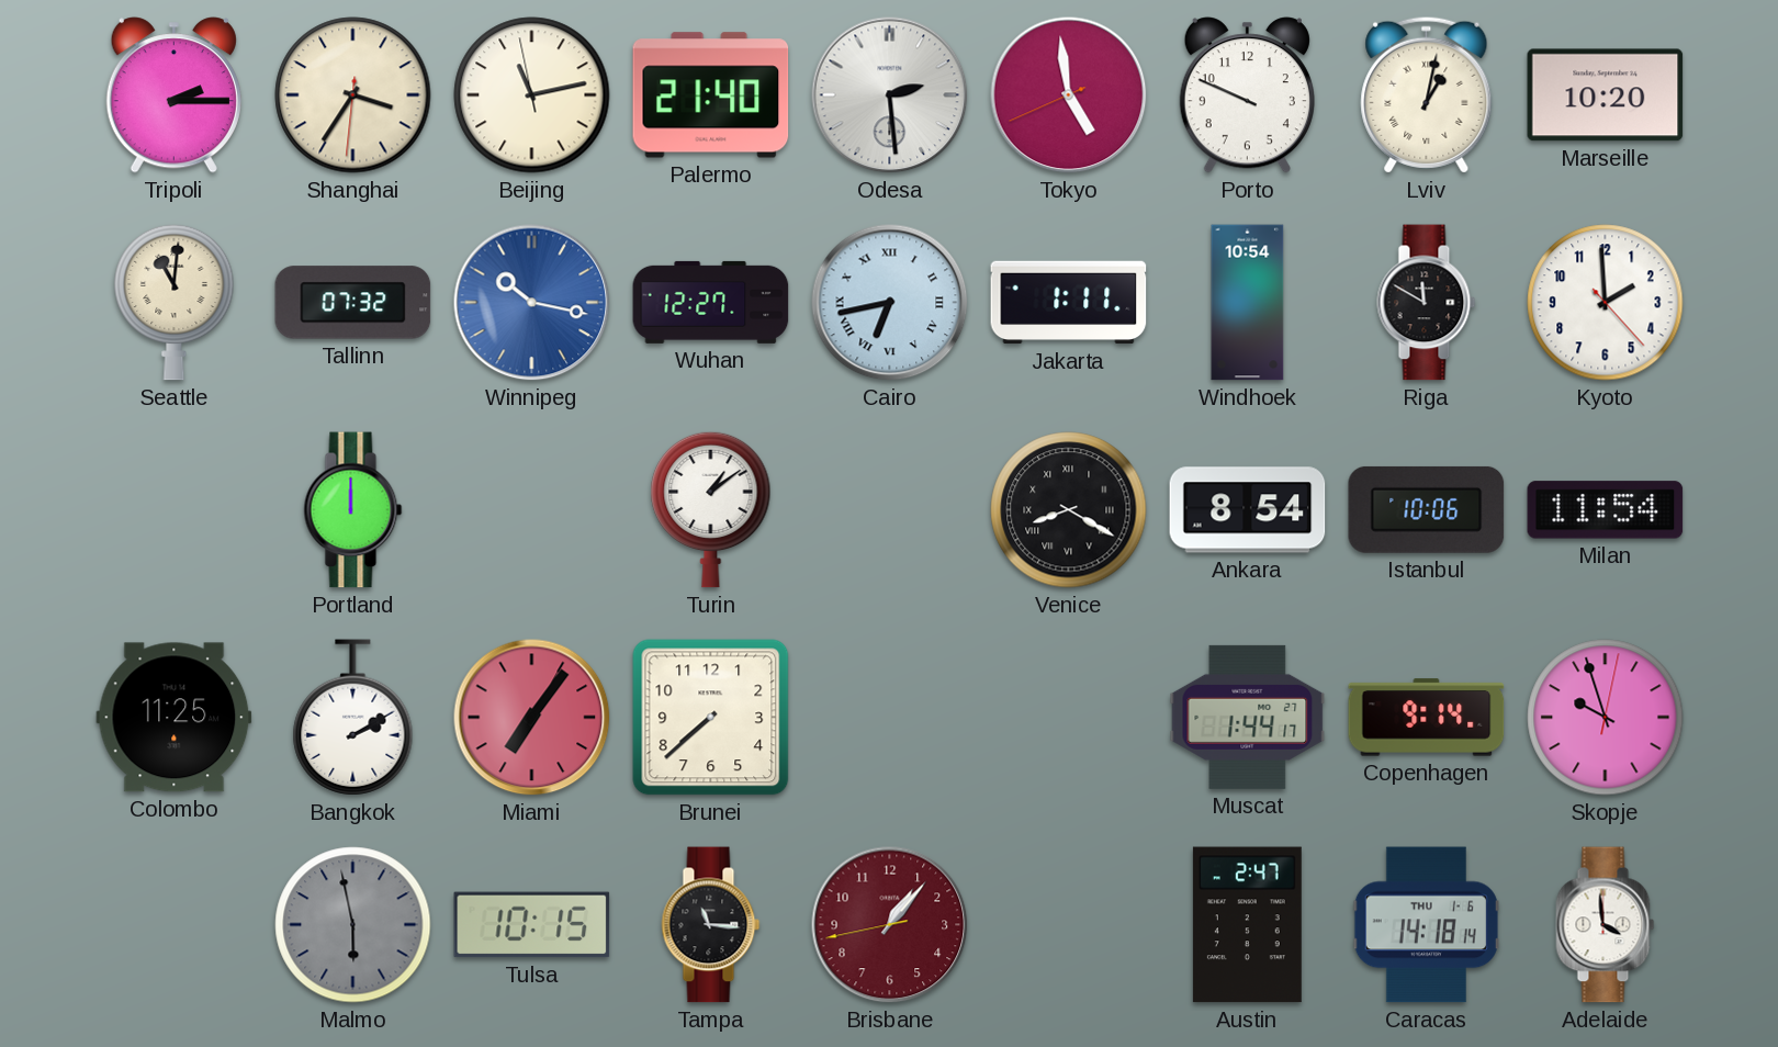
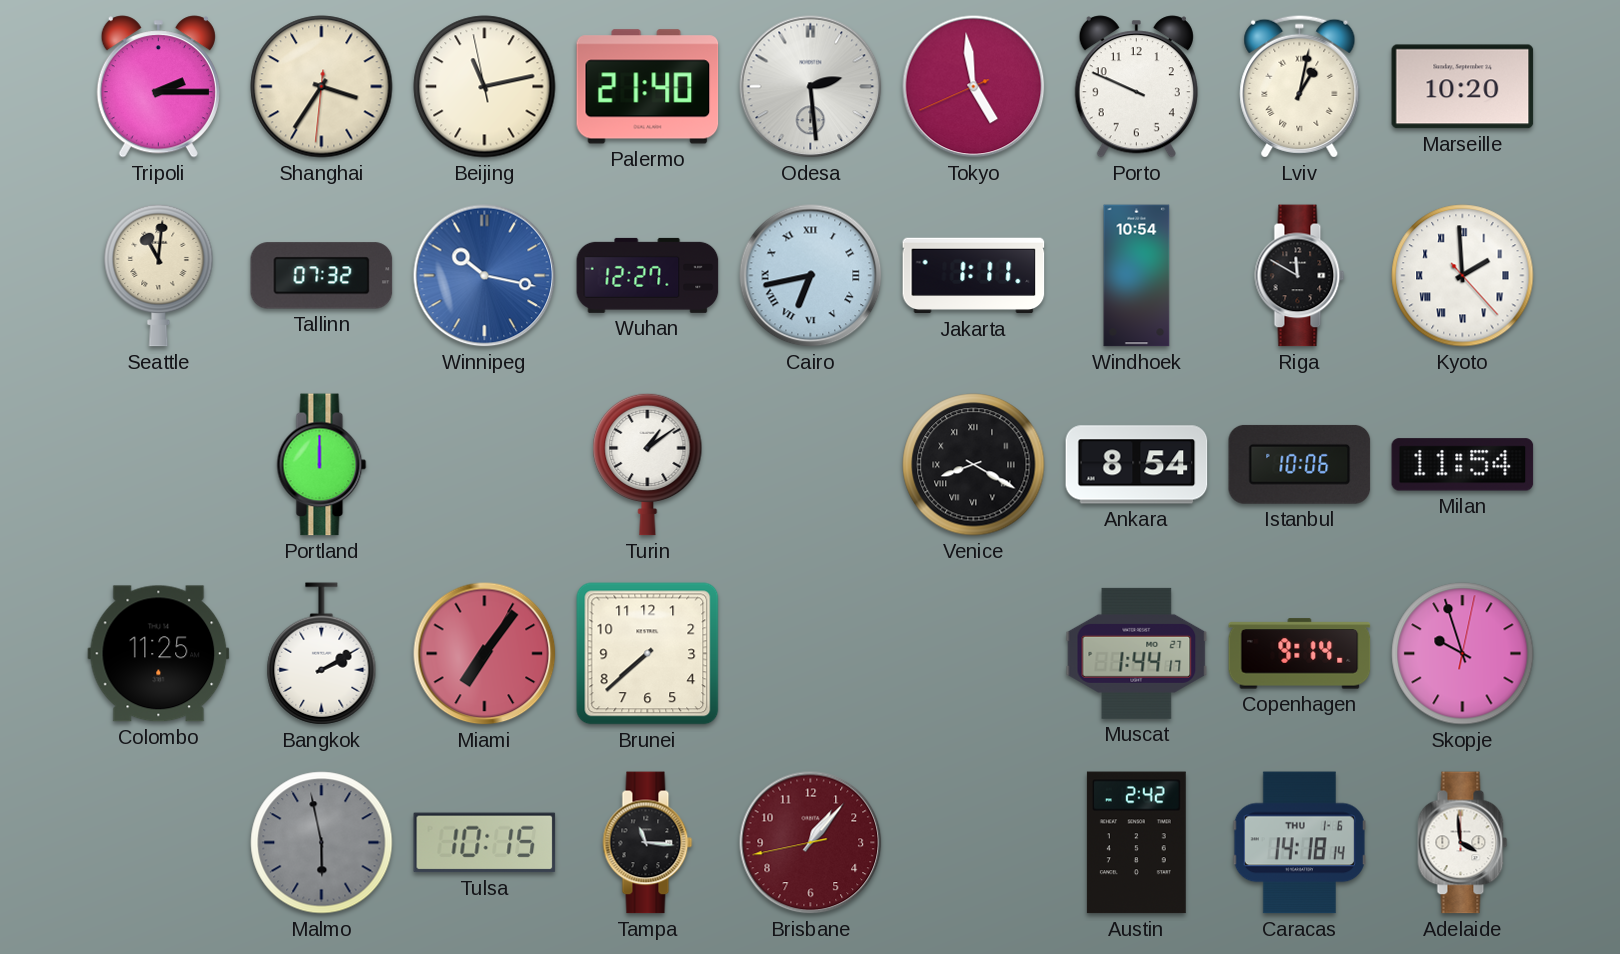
Kyoto numerals: Arabic -> Roman
Austin: 2:47 -> 2:42
